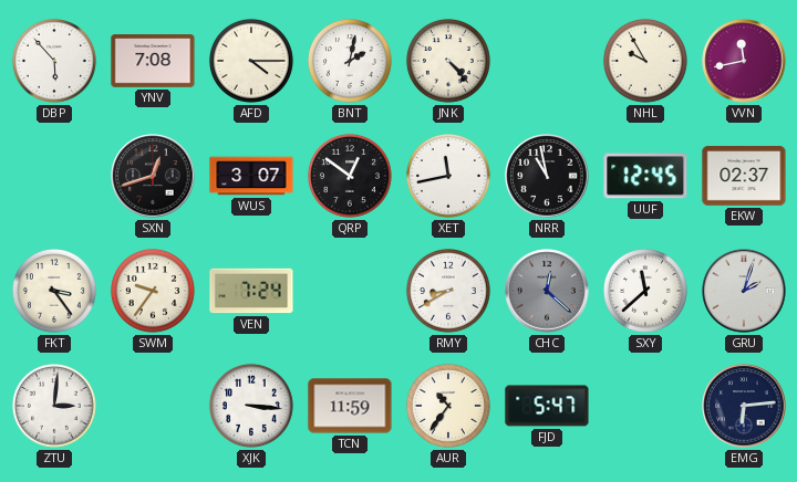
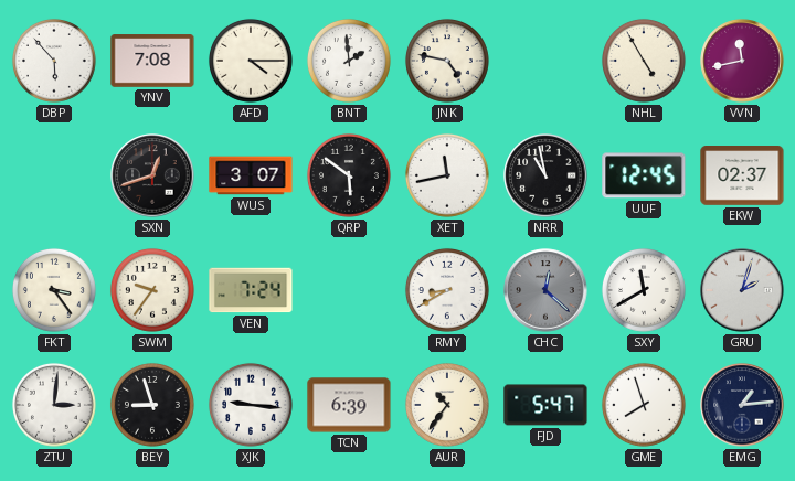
BNT: 2:02 -> 1:59
JNK: 4:23 -> 4:47
NHL: 9:55 -> 4:55
QRP: 12:51 -> 5:51
SXY: 11:38 -> 11:40
BEY: none -> 8:57
XJK: 3:16 -> 9:16
TCN: 11:59 -> 6:39
GME: none -> 7:57
EMG: 6:14 -> 1:14
